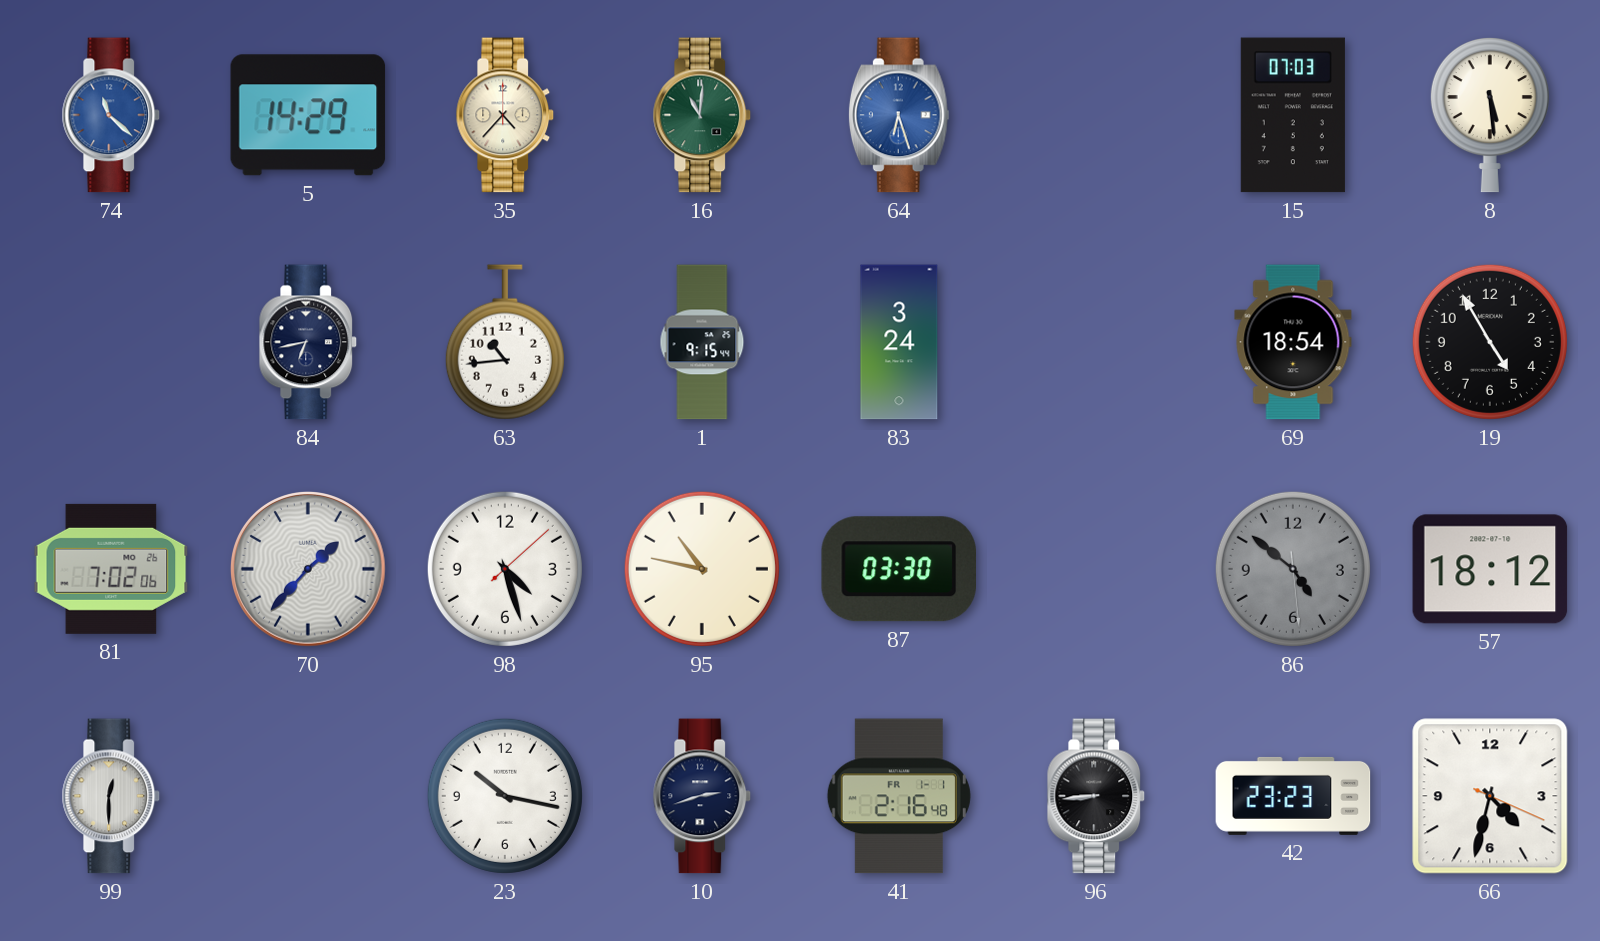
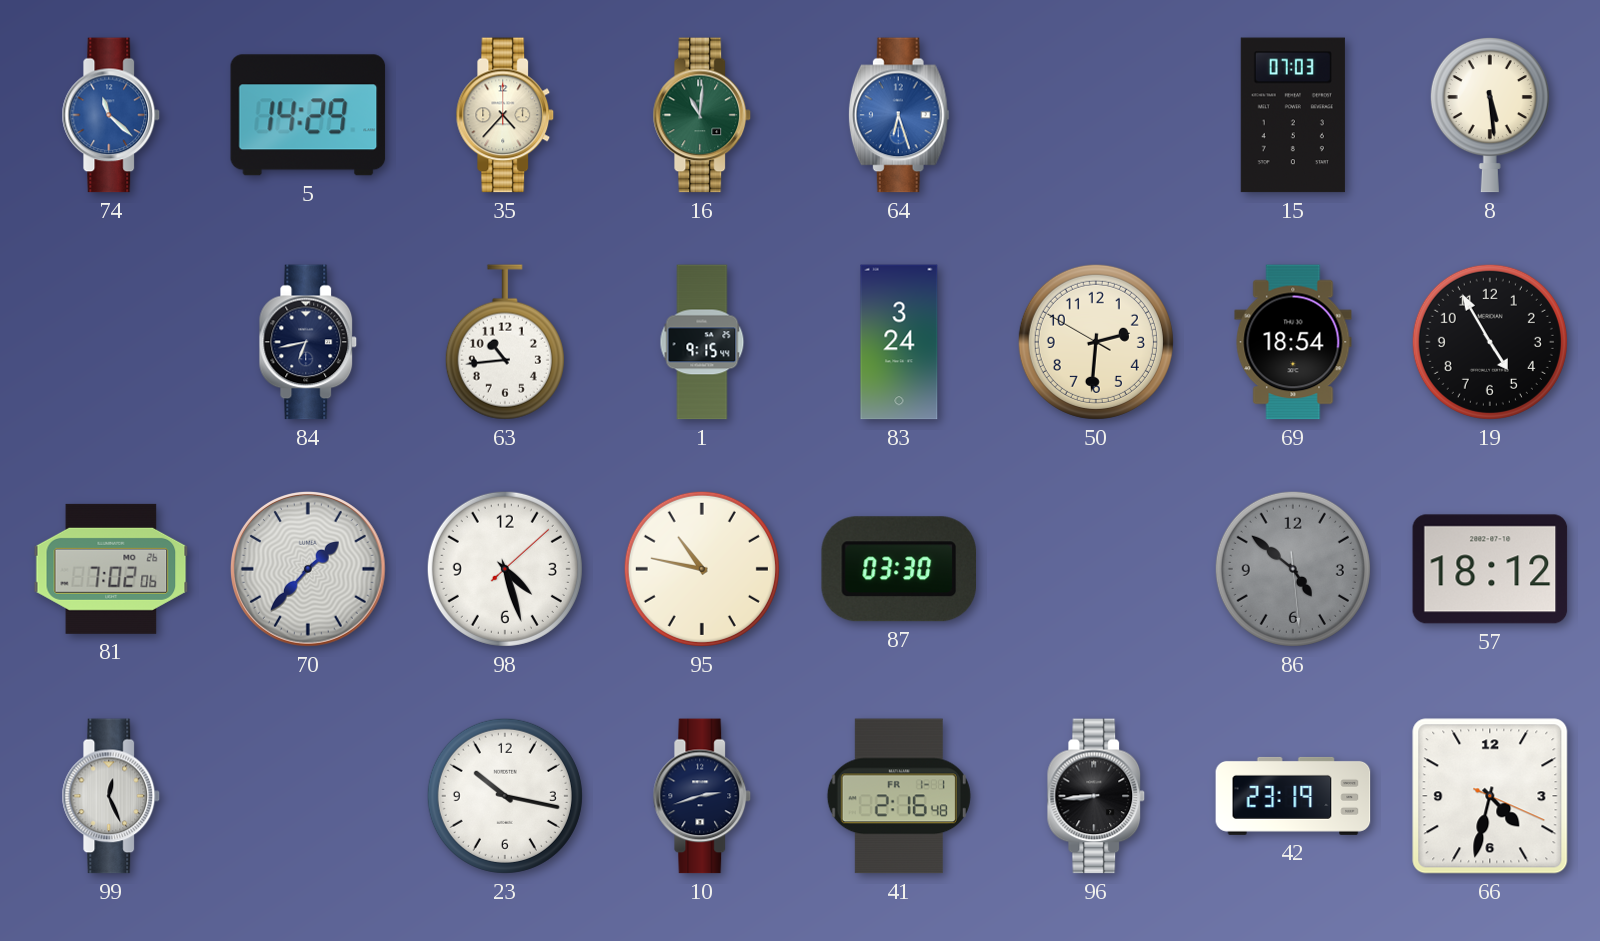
50: none -> 2:30
99: 12:30 -> 12:26
42: 23:23 -> 23:19
